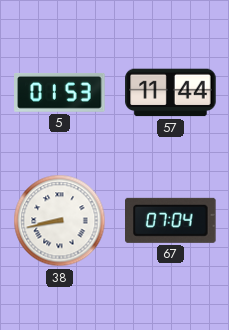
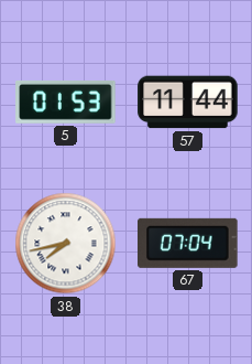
38: 8:43 -> 7:43
